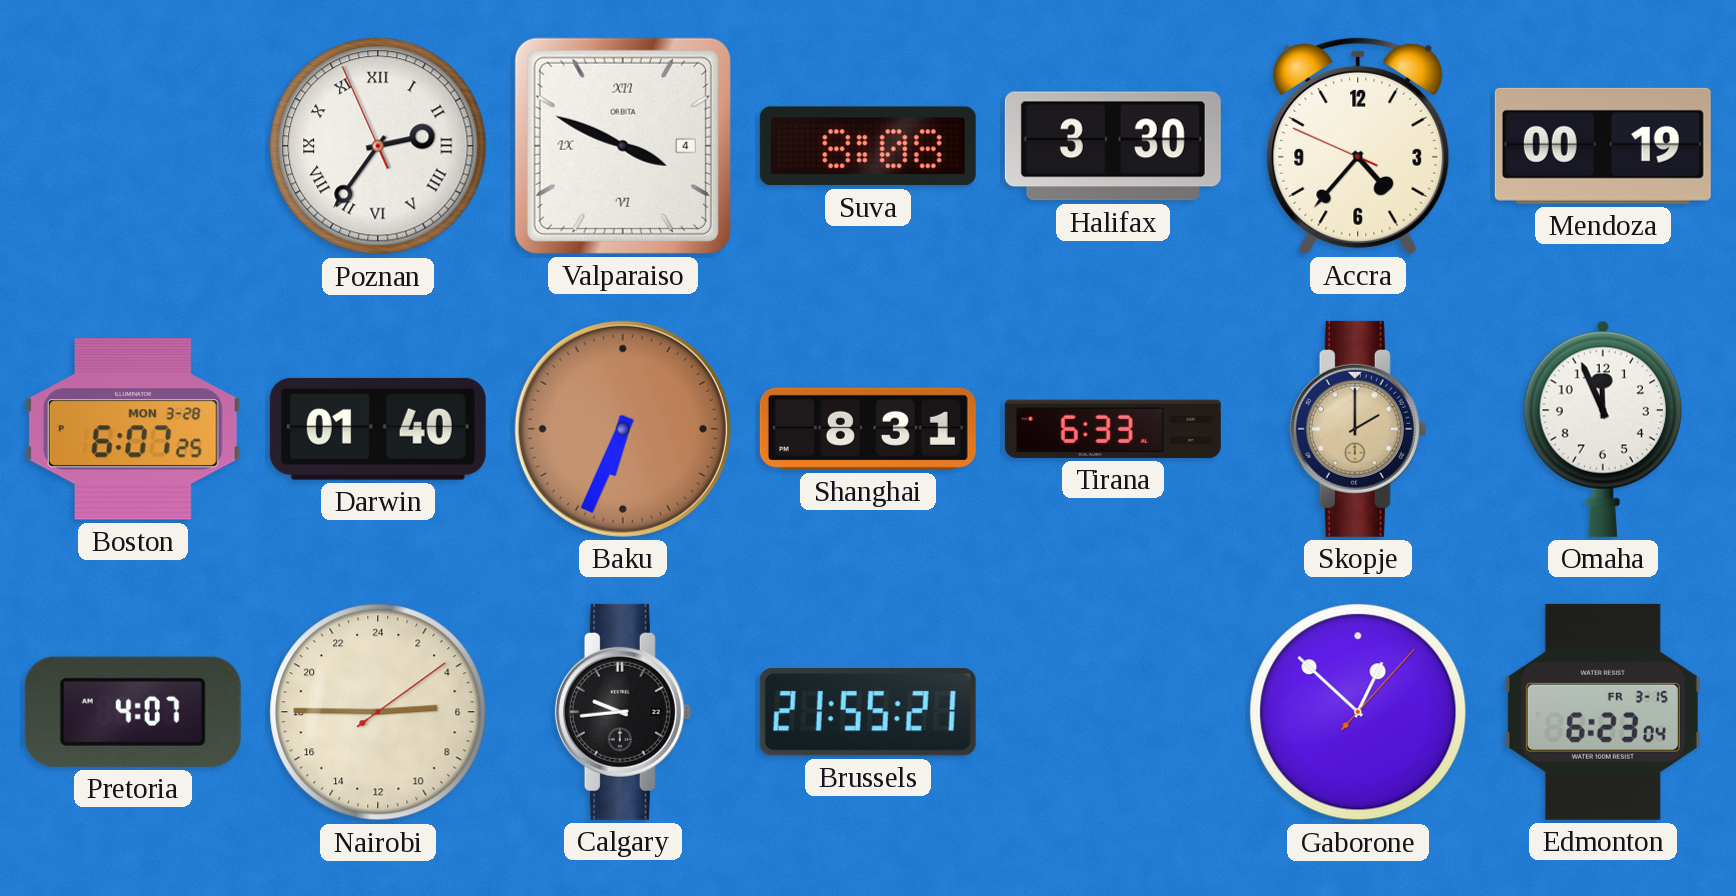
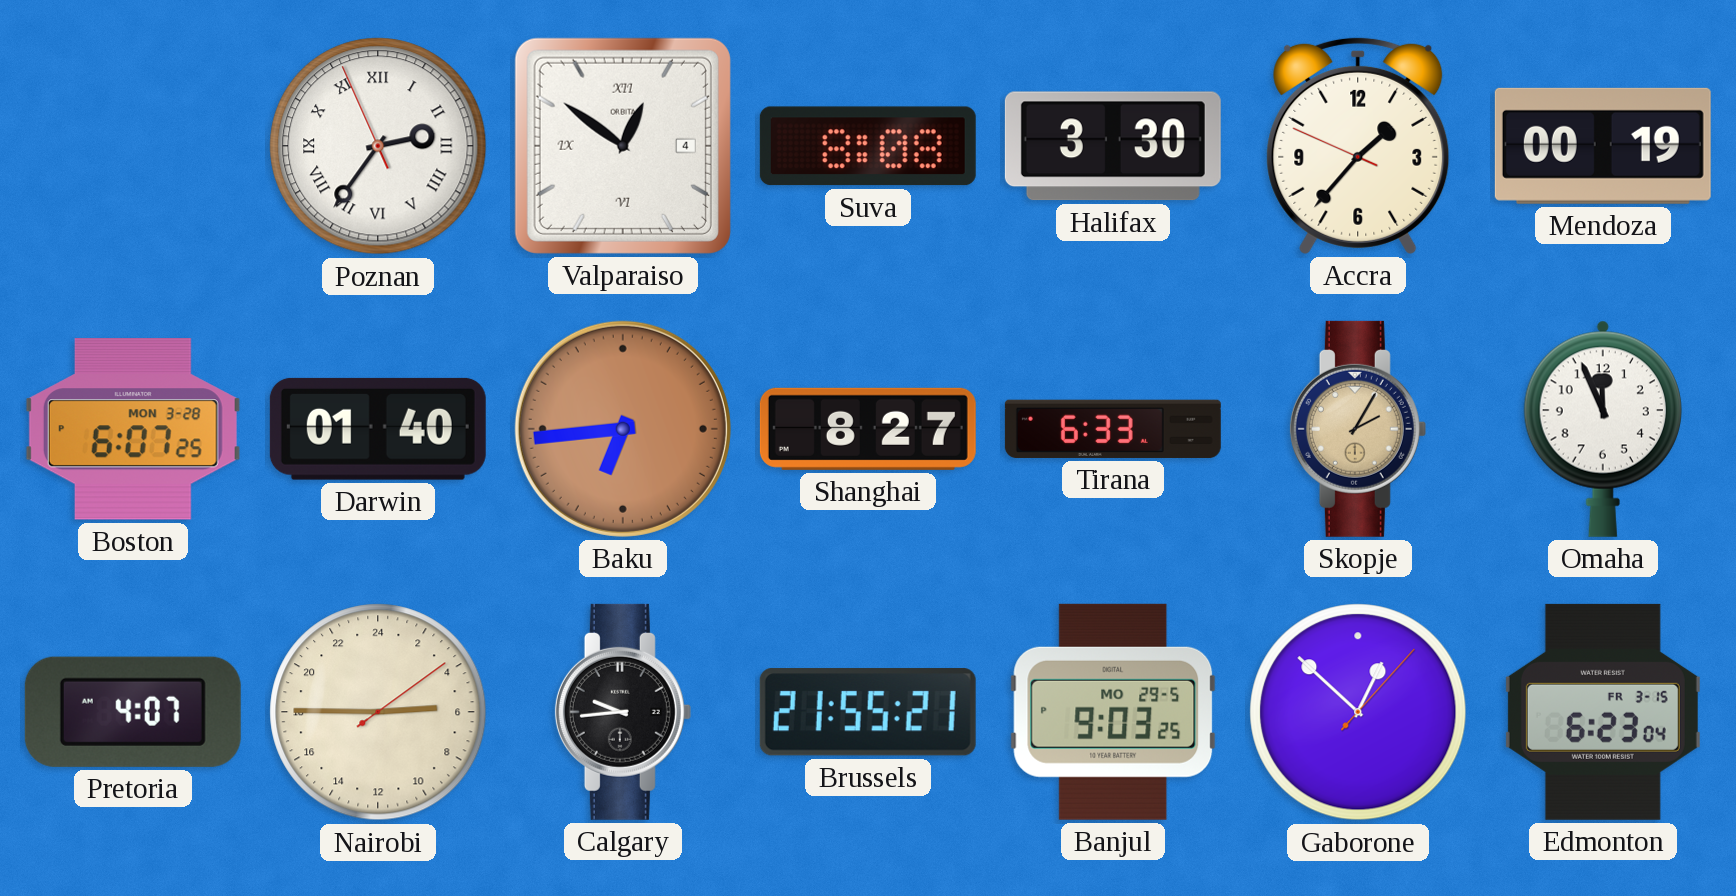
Valparaiso: 3:49 -> 12:51
Accra: 4:36 -> 1:36
Baku: 6:34 -> 6:44
Shanghai: 8:31 -> 8:27
Skopje: 2:00 -> 2:05
Banjul: none -> 9:03
